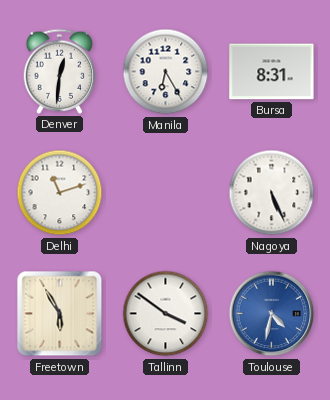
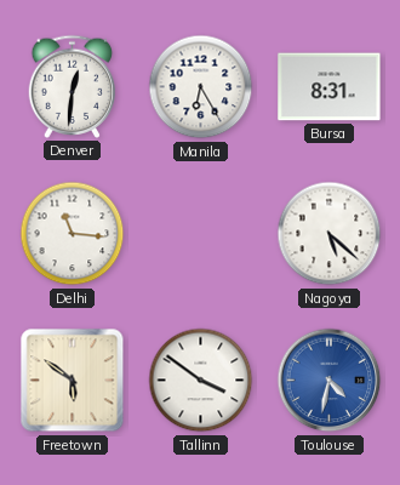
Delhi: 11:12 -> 11:16
Nagoya: 5:26 -> 5:22
Freetown: 5:55 -> 5:51
